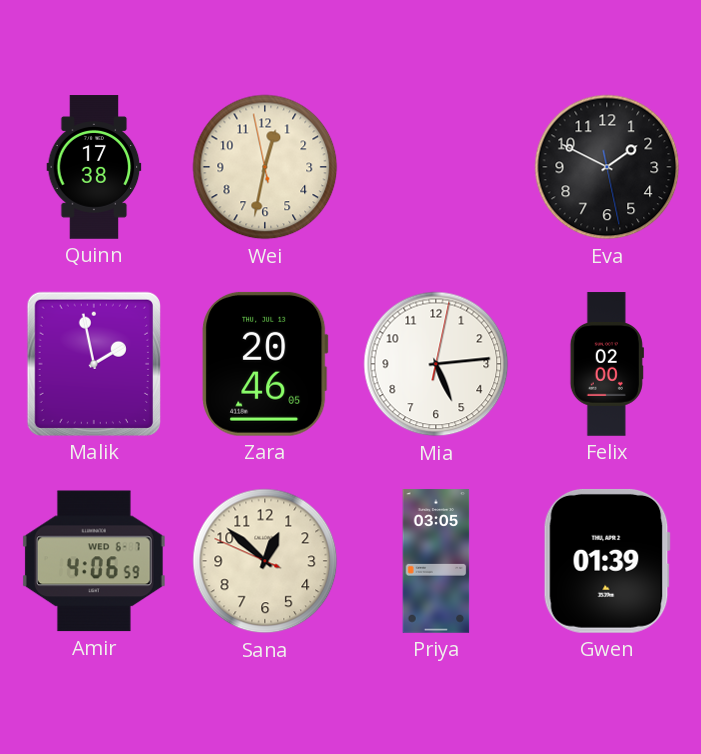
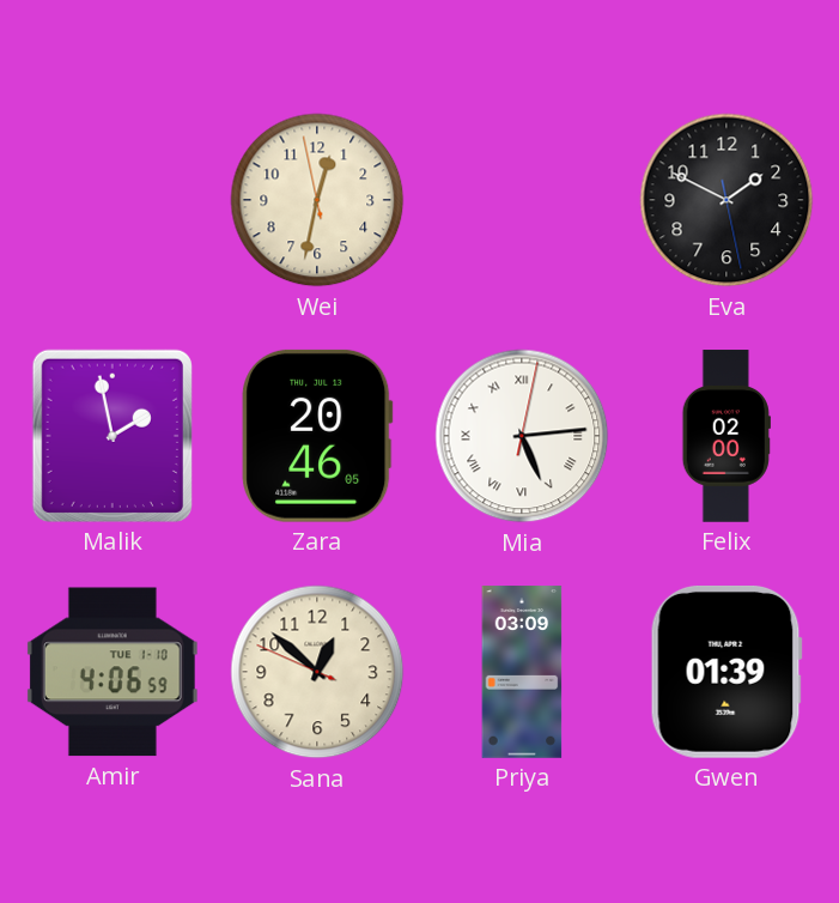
Quinn: 17:38 -> none
Mia numerals: Arabic -> Roman
Amir date: WED 6-7 -> TUE 1-10
Priya: 03:05 -> 03:09
